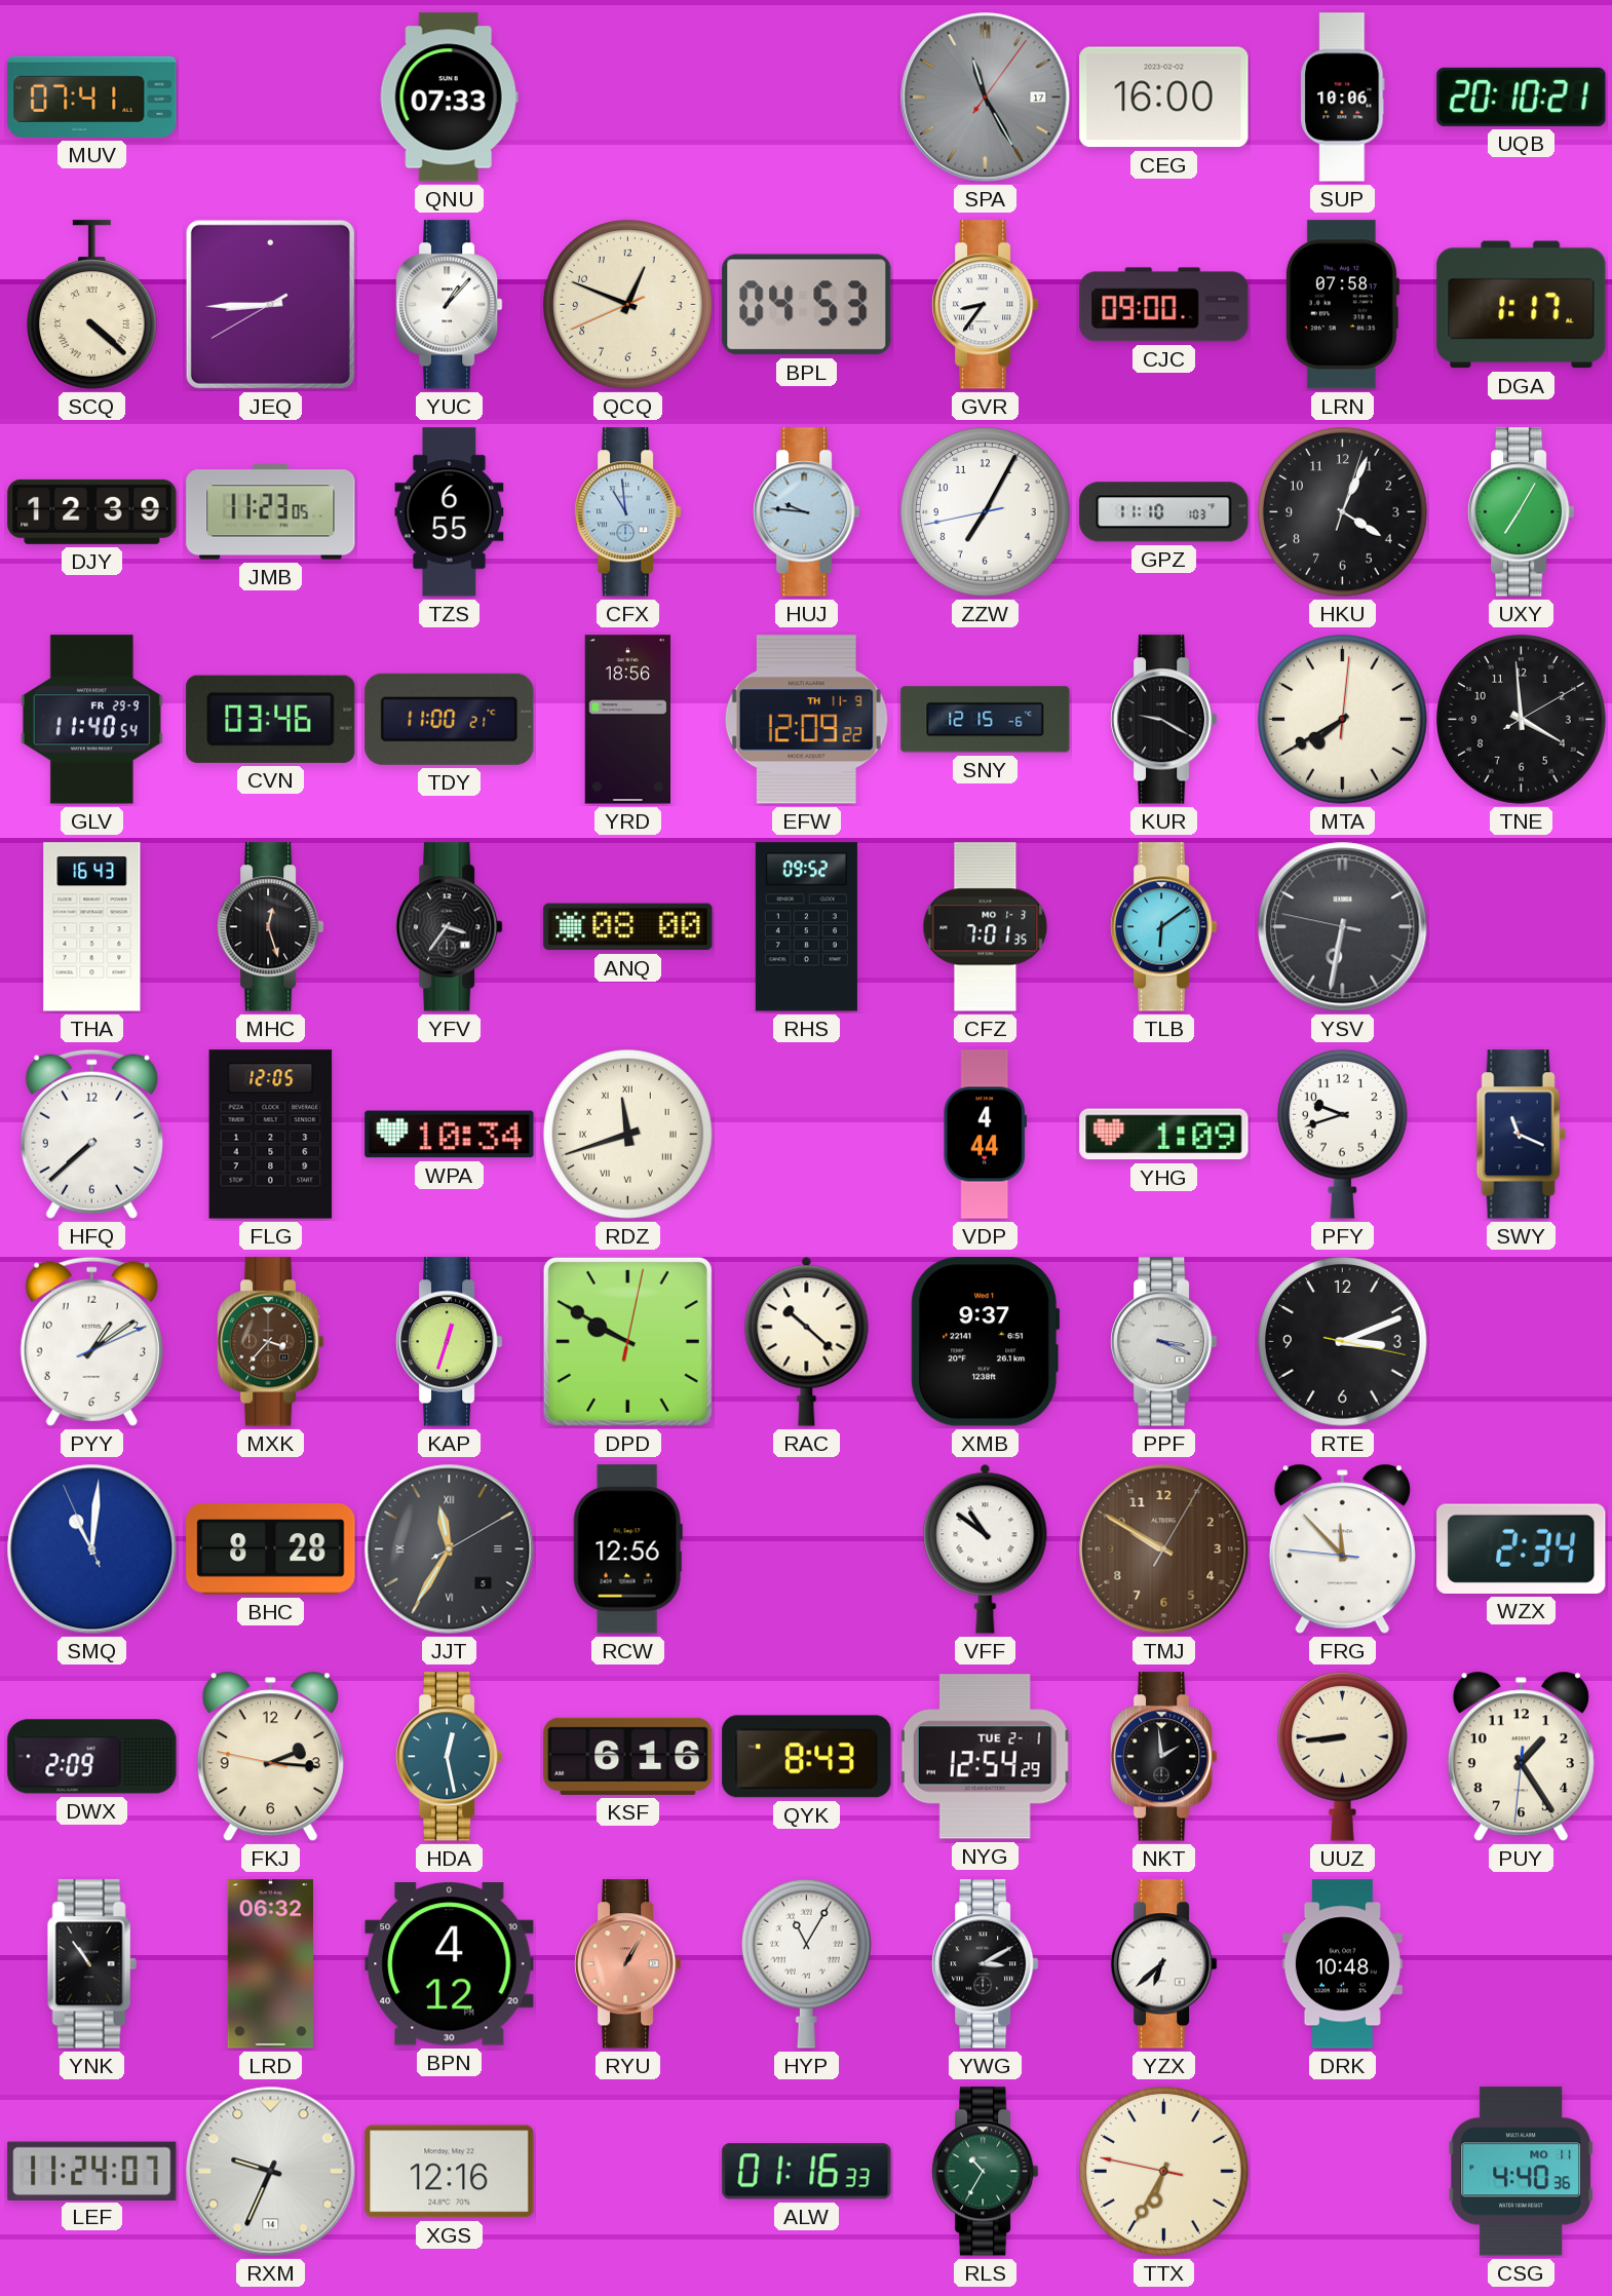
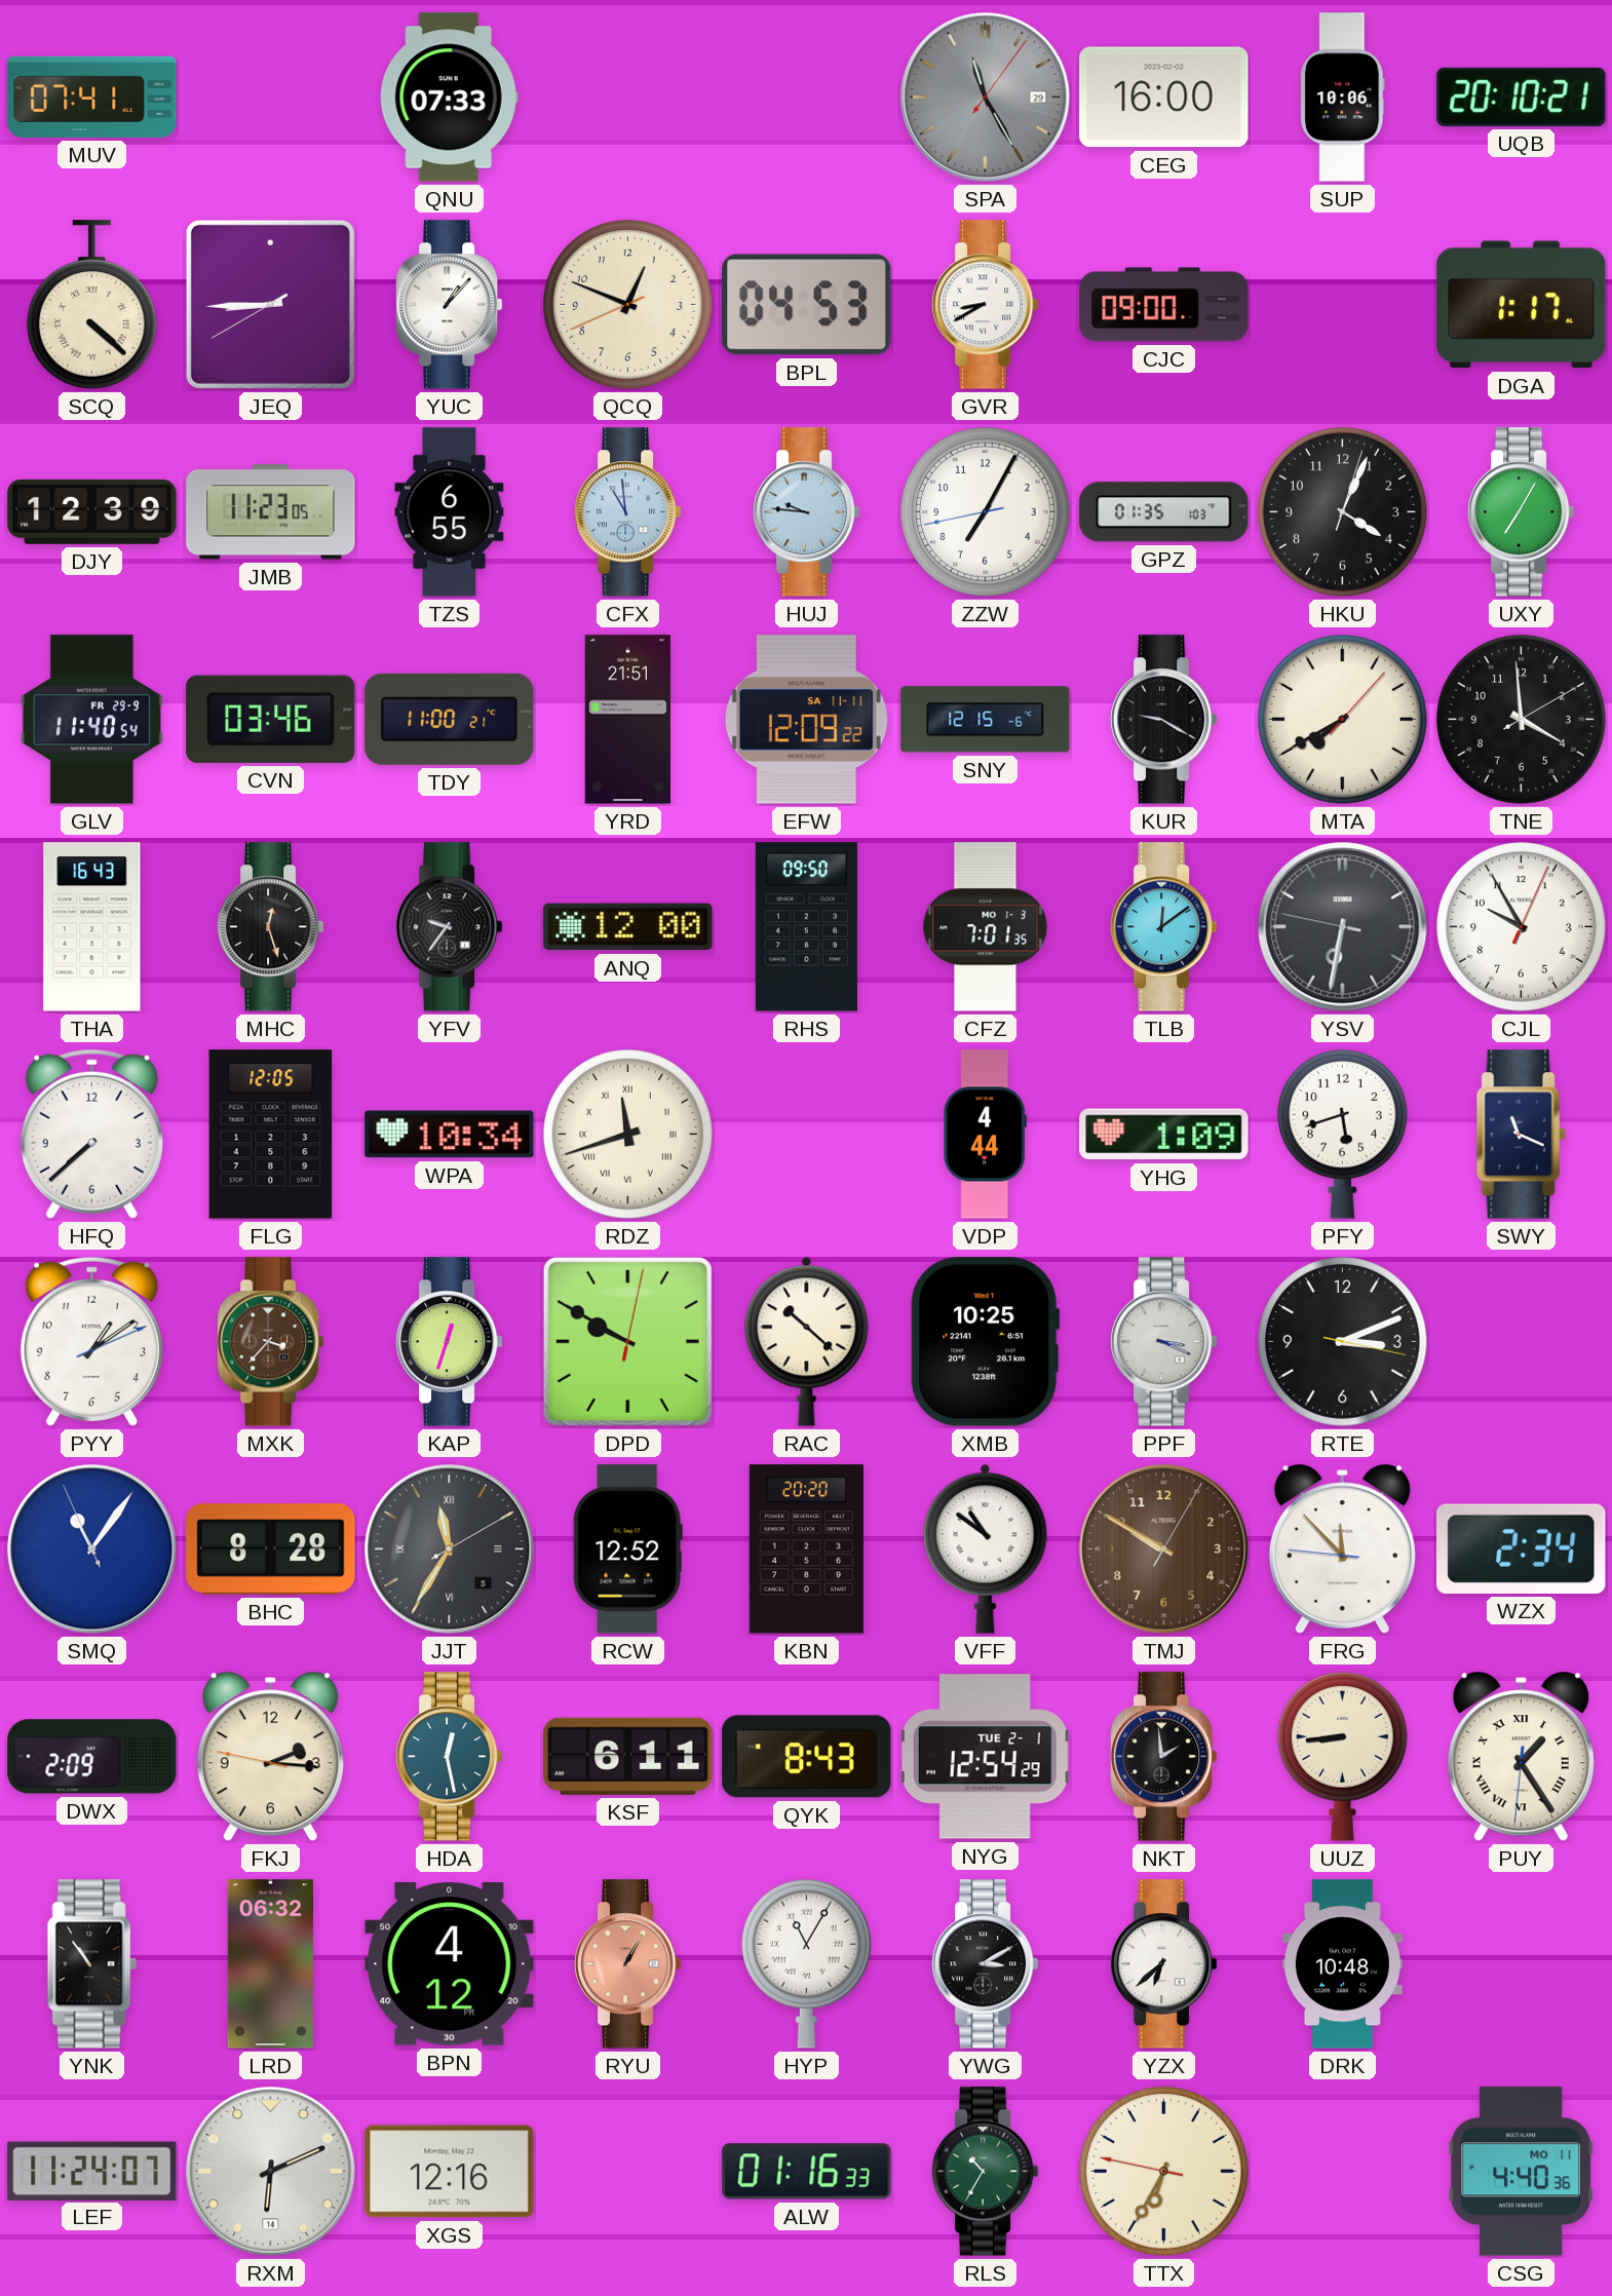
SPA date: 17 -> 29
GVR: 8:36 -> 8:40
LRN: 07:58 -> none
GPZ: 11:10 -> 01:35
YRD: 18:56 -> 21:51
EFW date: TH 11-9 -> SA 11-11
MTA: 7:40:01 -> 7:40:07
YFV: 3:36 -> 9:36
ANQ: 08:00 -> 12:00
RHS: 09:52 -> 09:50
TLB: 6:09 -> 12:09
CJL: none -> 9:55
PFY: 9:42 -> 5:42
XMB: 9:37 -> 10:25
SMQ: 11:00 -> 11:05
RCW: 12:56 -> 12:52
KBN: none -> 20:20
KSF: 6:16 -> 6:11
PUY numerals: Arabic -> Roman
RXM: 9:34 -> 6:11
